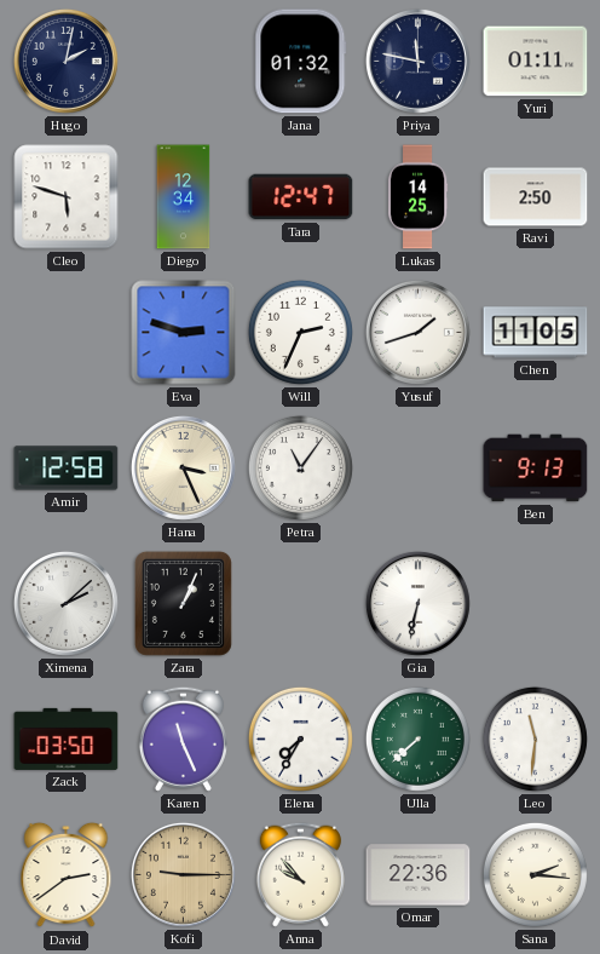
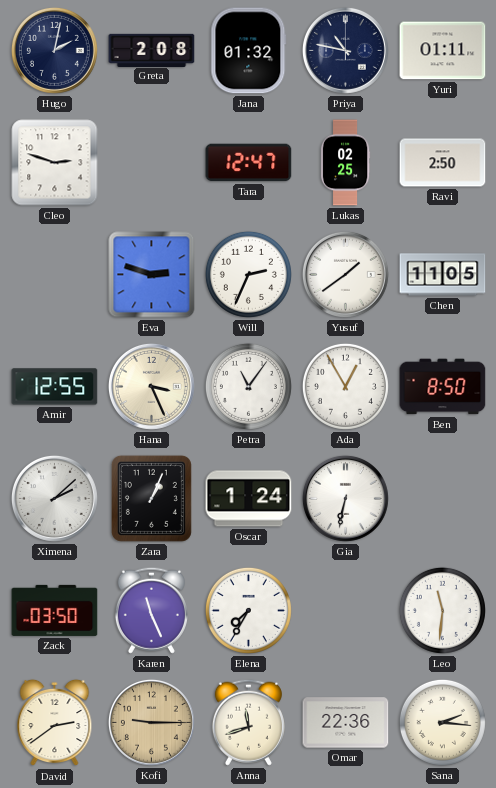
Greta: none -> 2:08
Priya: 11:47 -> 10:47
Cleo: 5:48 -> 2:48
Diego: 12:34 -> none
Lukas: 14:25 -> 02:25
Yusuf: 1:42 -> 1:39
Amir: 12:58 -> 12:55
Ada: none -> 12:55
Ben: 9:13 -> 8:50
Oscar: none -> 1:24
Ulla: 7:38 -> none
Anna: 9:53 -> 11:42
